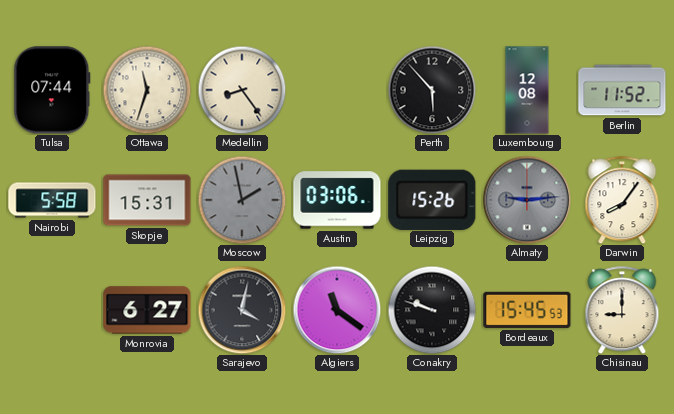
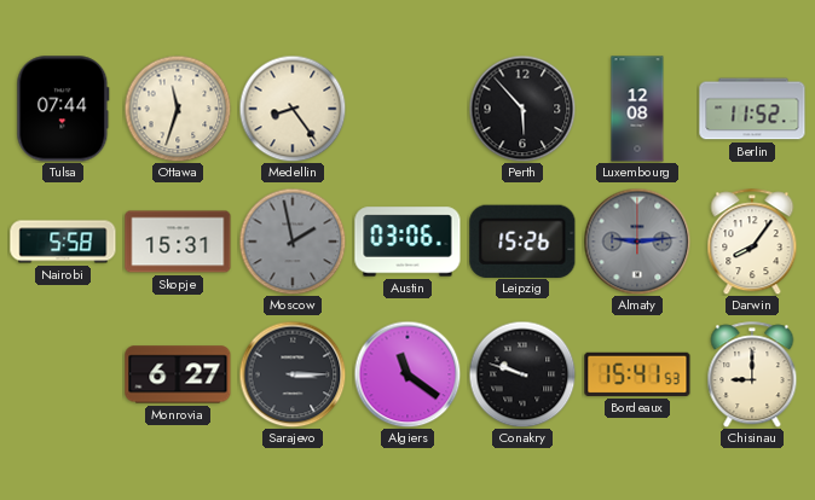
Sarajevo: 4:02 -> 3:15
Bordeaux: 15:45 -> 15:41
